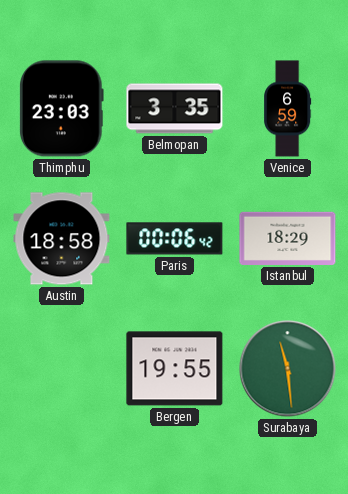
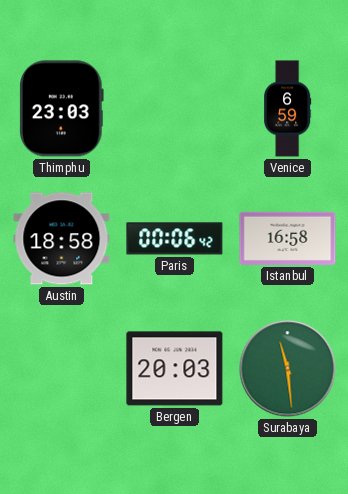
Belmopan: 3:35 -> none
Istanbul: 18:29 -> 16:58
Bergen: 19:55 -> 20:03
